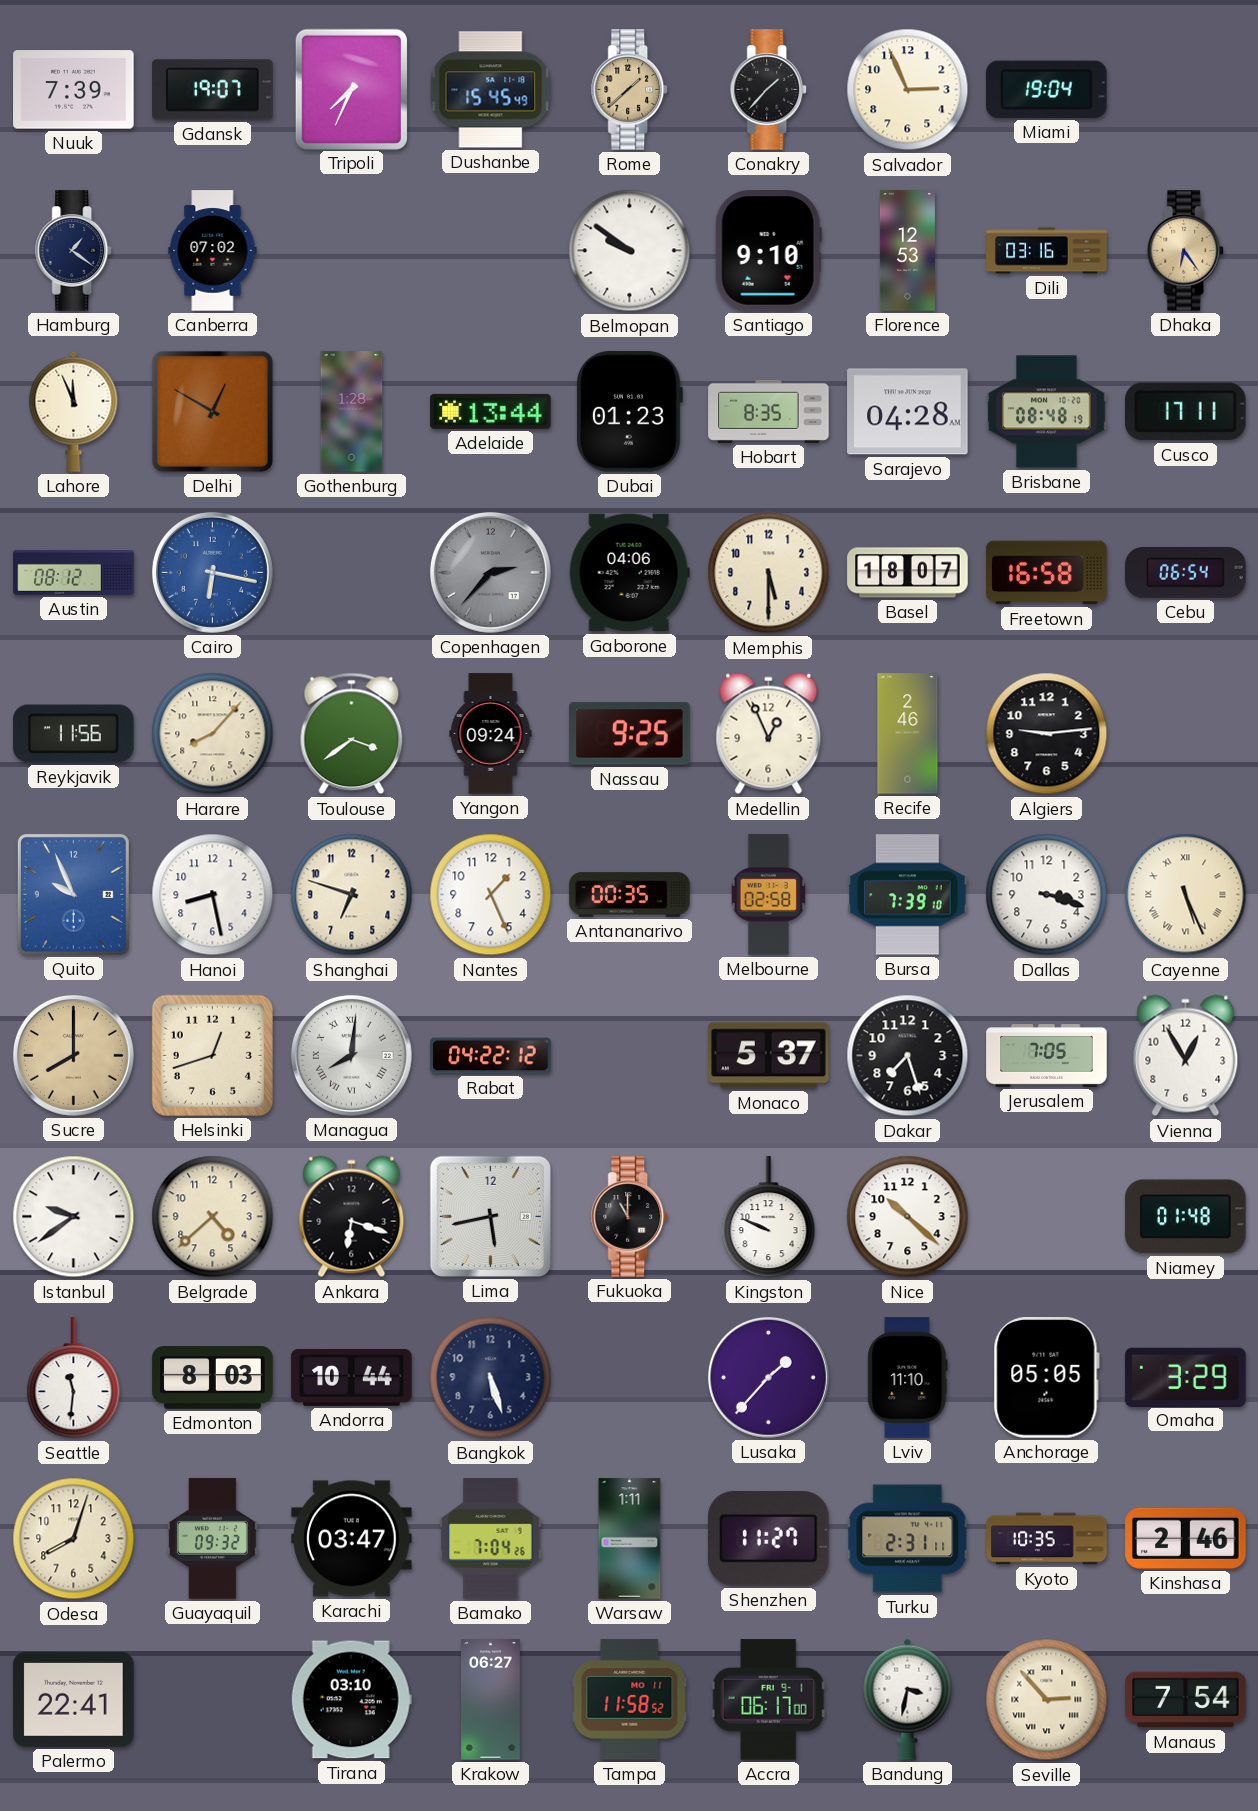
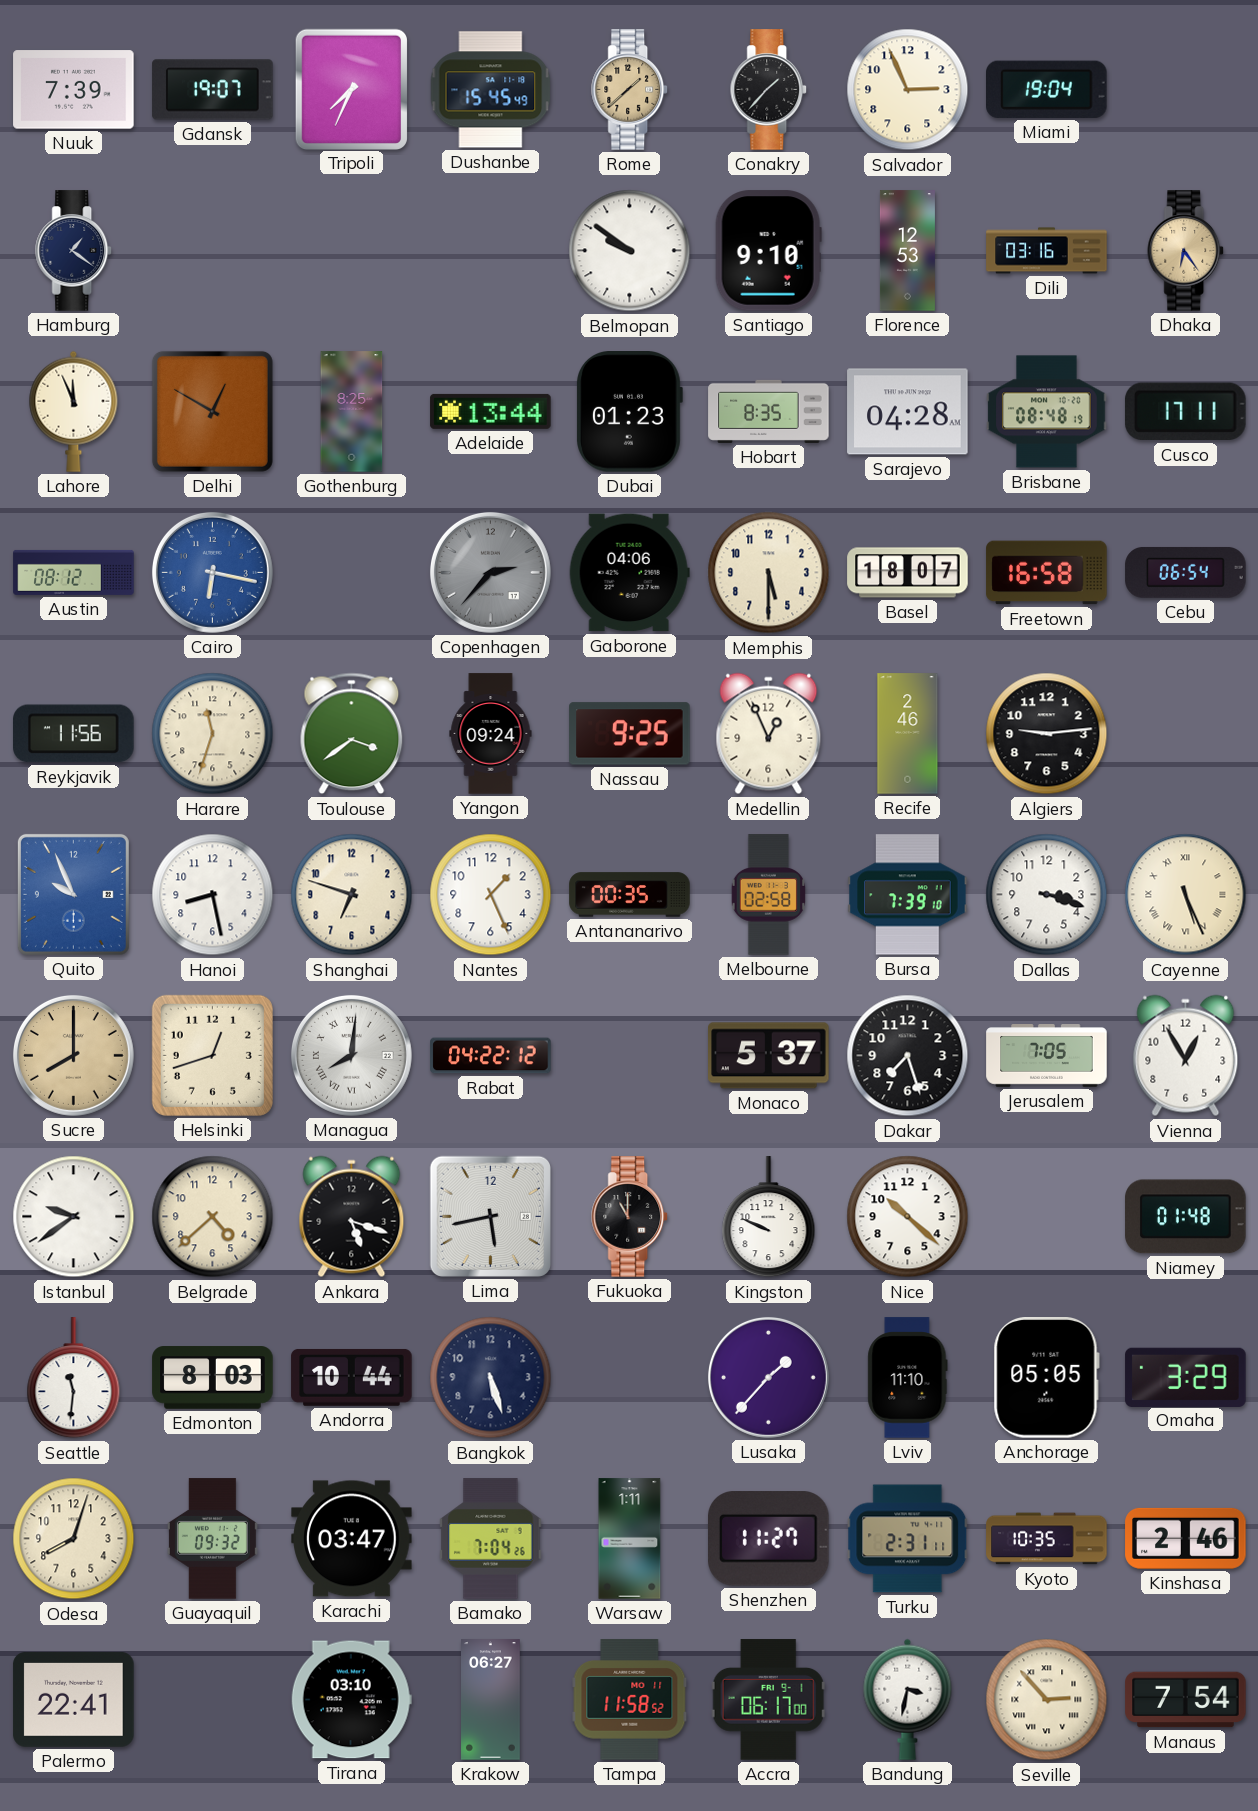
Canberra: 07:02 -> none
Gothenburg: 1:28 -> 8:25
Harare: 8:07 -> 11:33
Ankara: 6:18 -> 5:18
